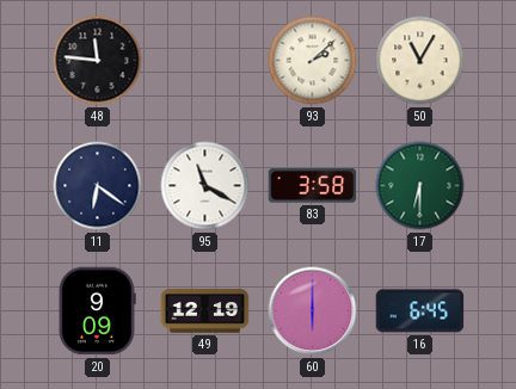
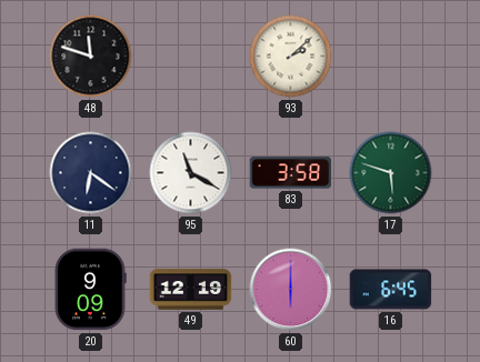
48: 11:46 -> 11:48
50: 11:05 -> none
17: 6:30 -> 5:48
